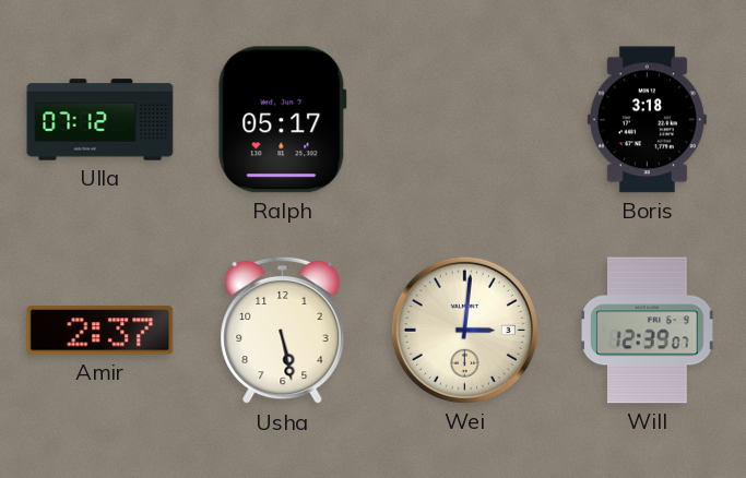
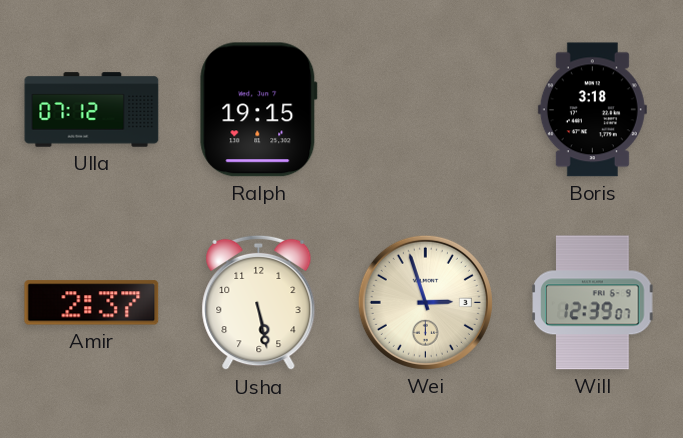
Ralph: 05:17 -> 19:15
Wei: 3:01 -> 2:57
